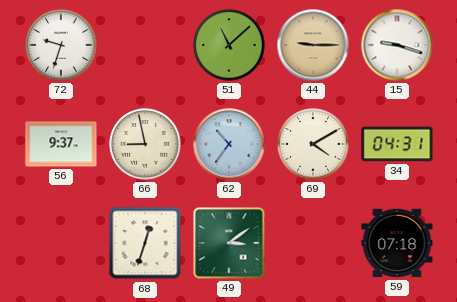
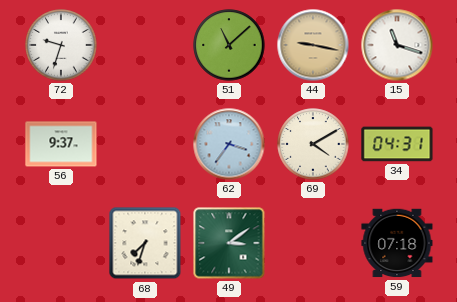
44: 9:15 -> 9:17
15: 9:18 -> 11:18
66: 8:58 -> none
62: 10:36 -> 3:36
68: 12:33 -> 7:33
